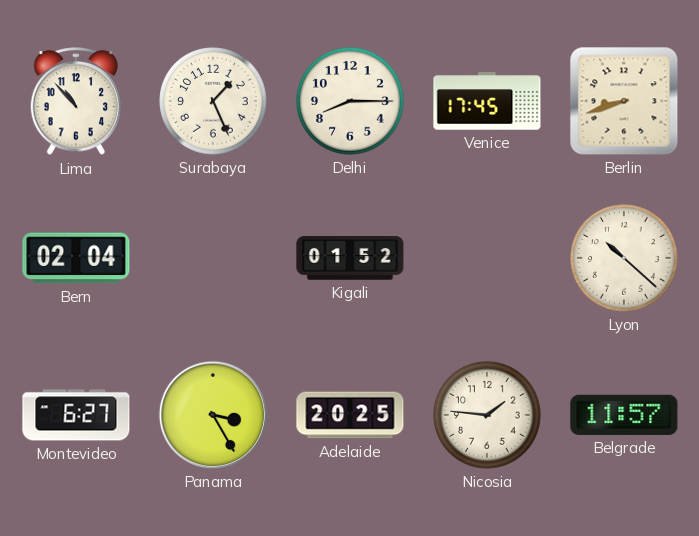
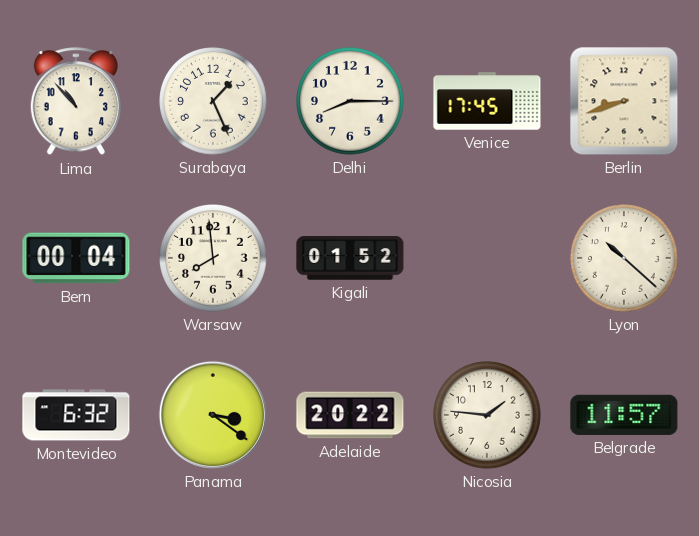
Bern: 02:04 -> 00:04
Warsaw: none -> 7:59
Montevideo: 6:27 -> 6:32
Panama: 3:25 -> 3:21
Adelaide: 20:25 -> 20:22
